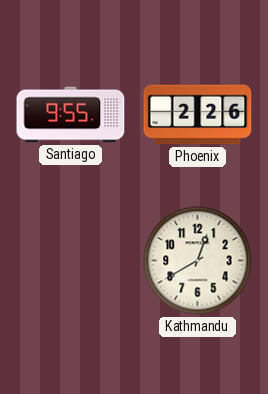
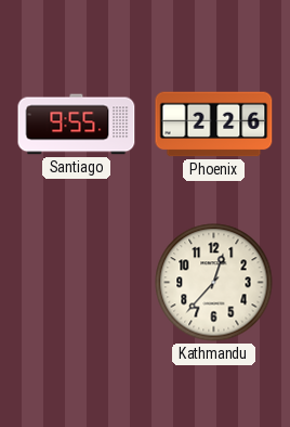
Kathmandu: 12:40 -> 12:37
